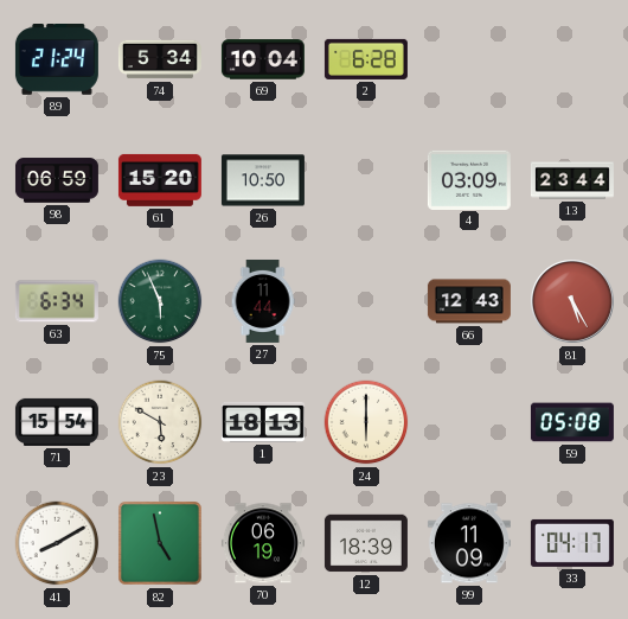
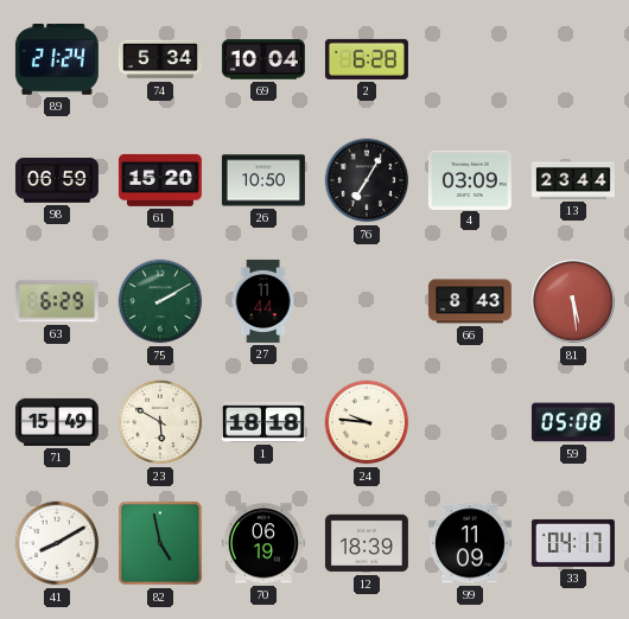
76: none -> 7:05
63: 6:34 -> 6:29
75: 5:56 -> 2:10
66: 12:43 -> 8:43
81: 5:25 -> 5:29
71: 15:54 -> 15:49
1: 18:13 -> 18:18
24: 6:00 -> 9:46
